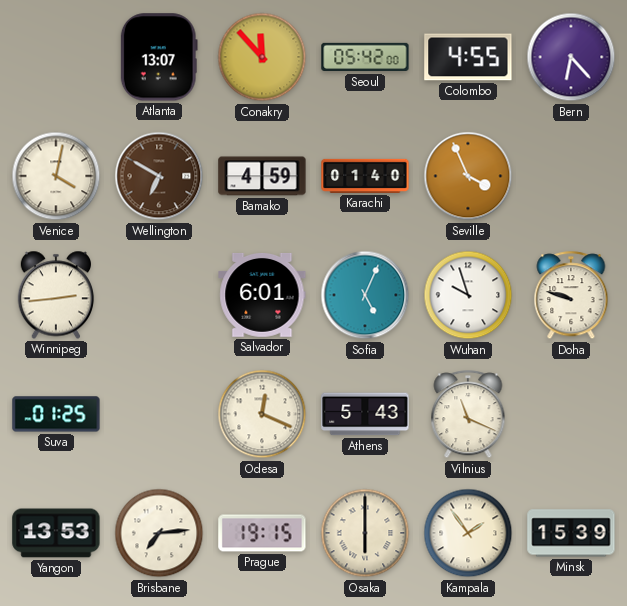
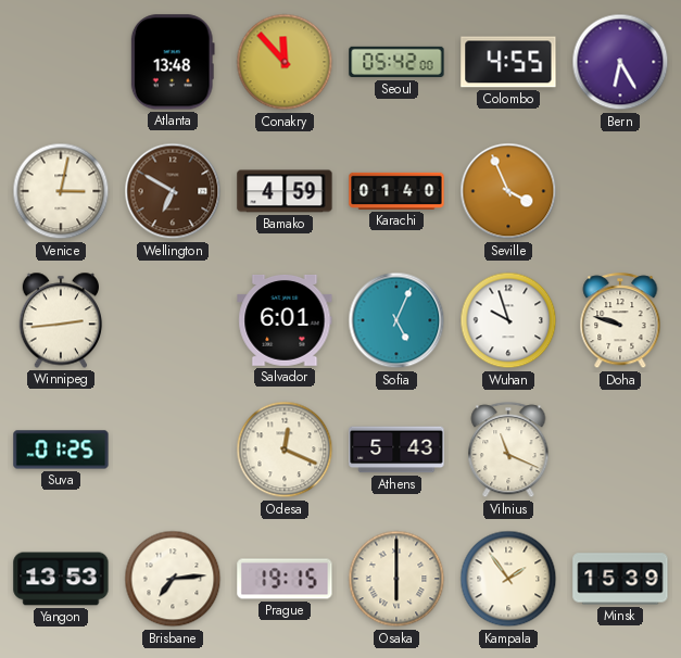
Atlanta: 13:07 -> 13:48
Bern: 6:23 -> 6:25
Venice: 4:02 -> 3:02
